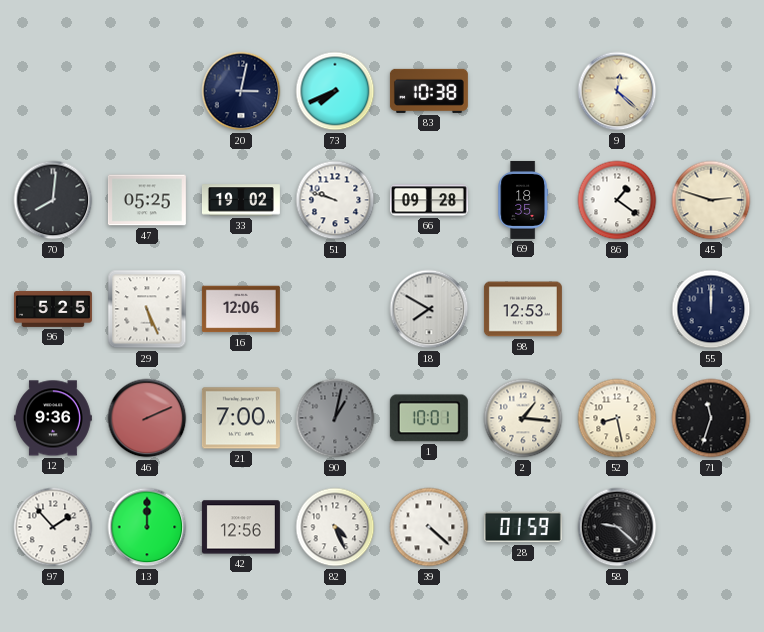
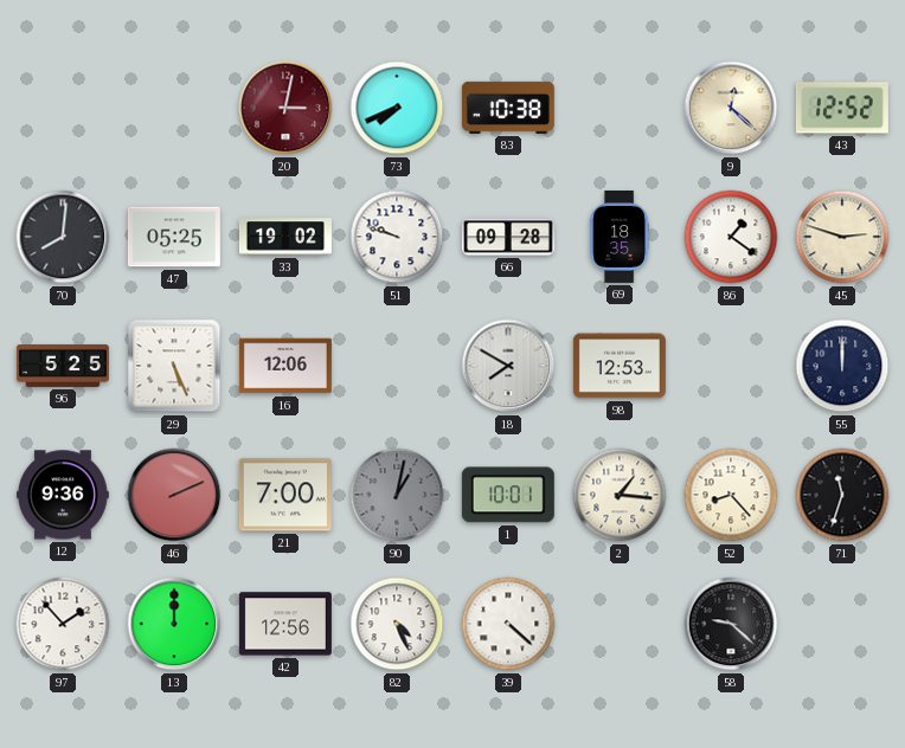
20 dial: navy -> burgundy
43: none -> 12:52
52: 8:28 -> 8:23
28: 01:59 -> none
